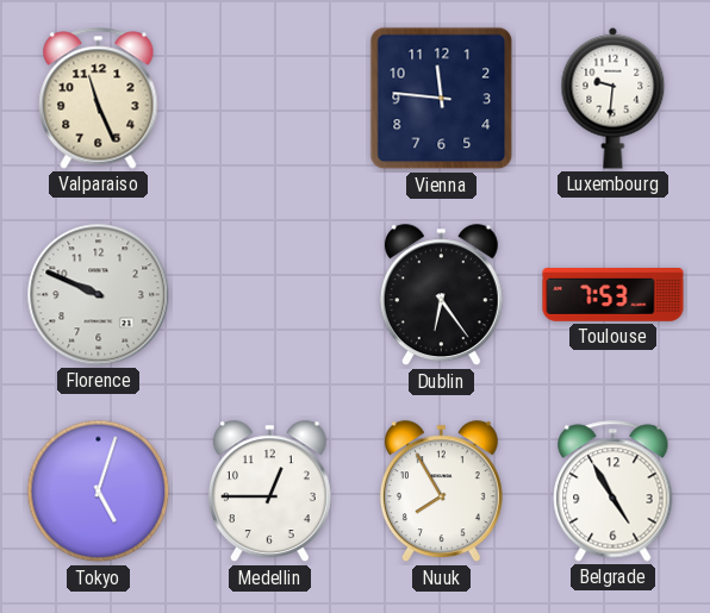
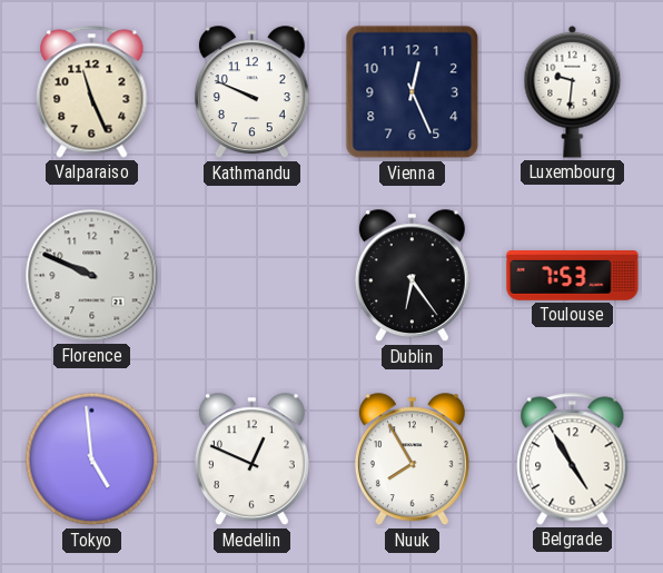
Kathmandu: none -> 9:49
Vienna: 11:46 -> 12:26
Tokyo: 5:03 -> 4:59
Medellin: 12:45 -> 12:49
